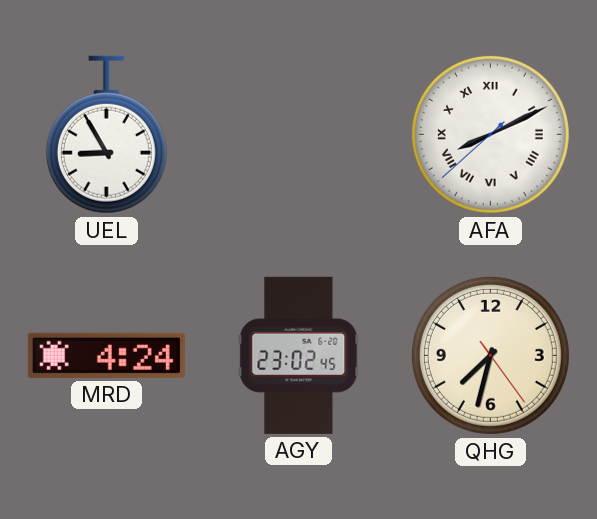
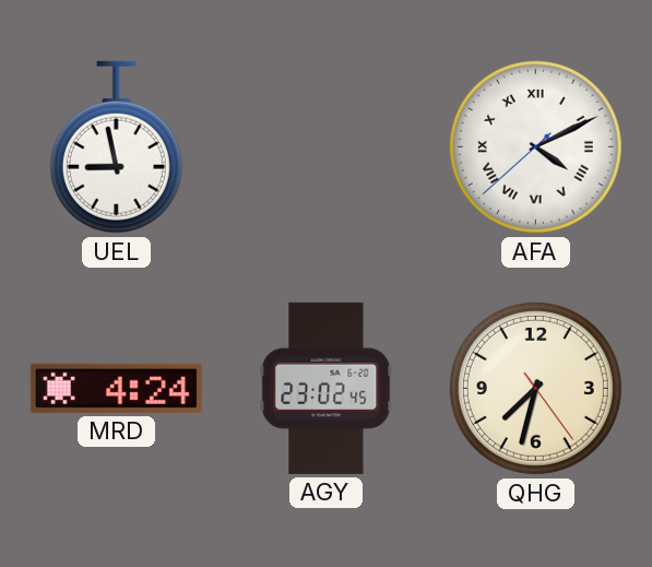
UEL: 8:55 -> 8:58
AFA: 8:10 -> 4:10
